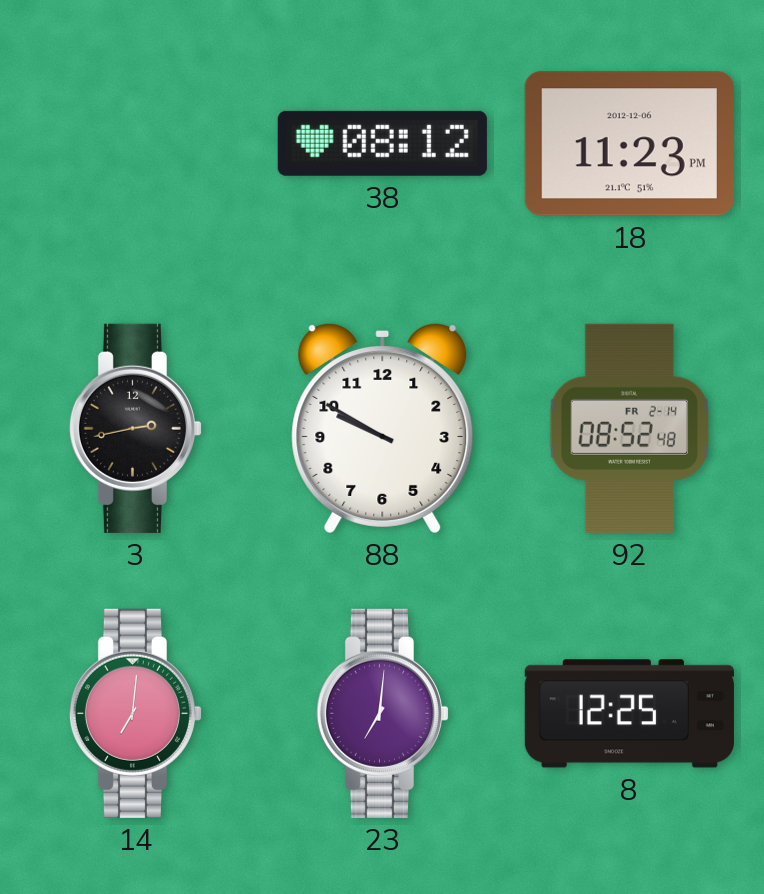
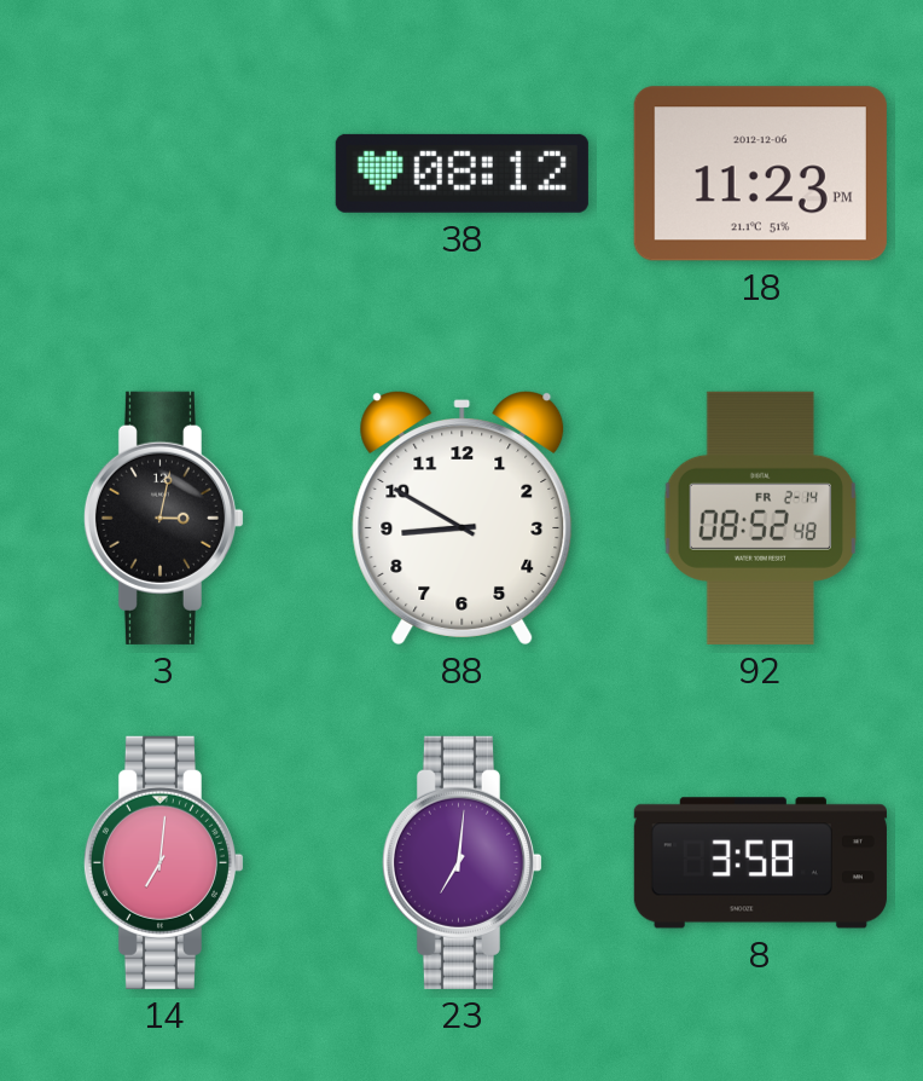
3: 2:43 -> 3:02
88: 9:50 -> 8:50
8: 12:25 -> 3:58
